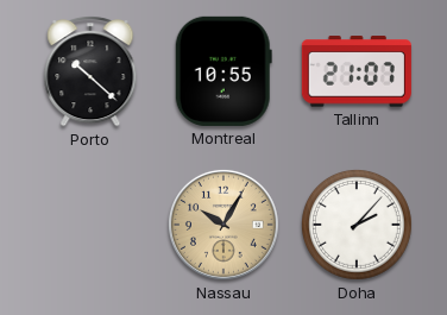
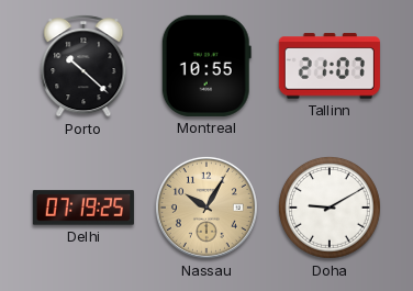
Delhi: none -> 07:19
Doha: 2:07 -> 9:10
